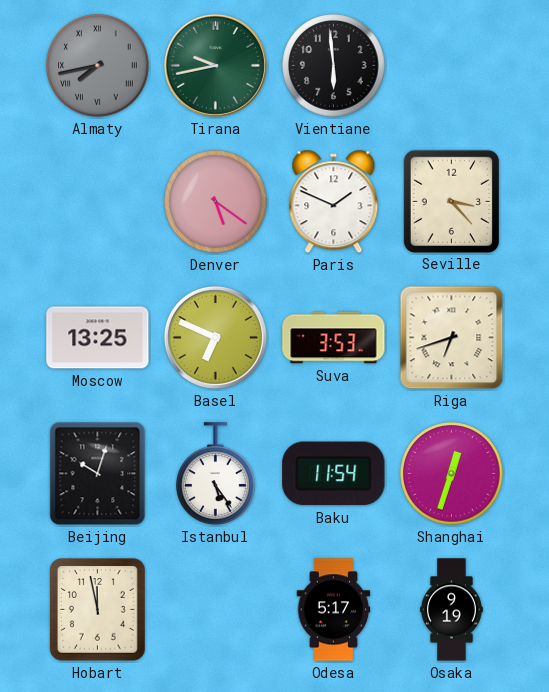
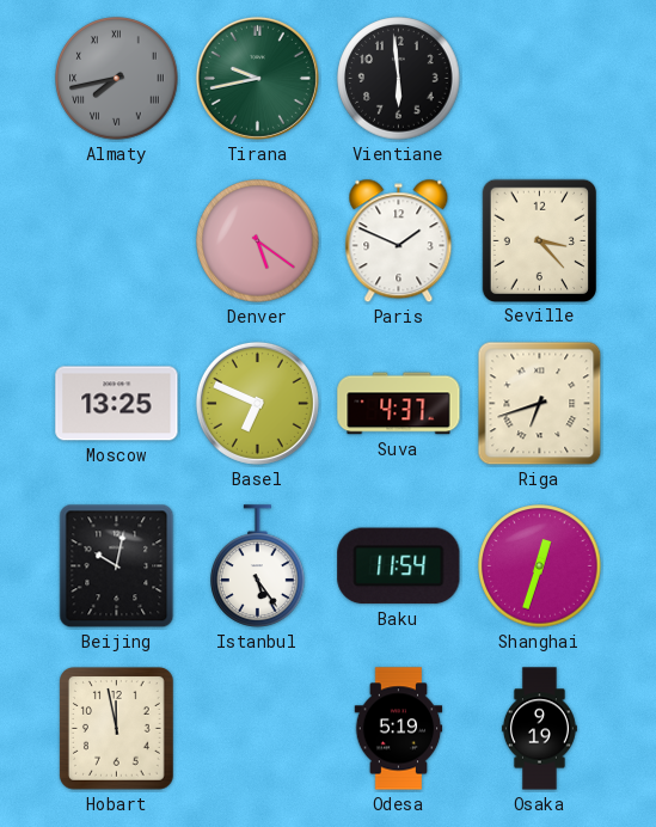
Suva: 3:53 -> 4:37
Beijing: 10:03 -> 10:02
Odesa: 5:17 -> 5:19
